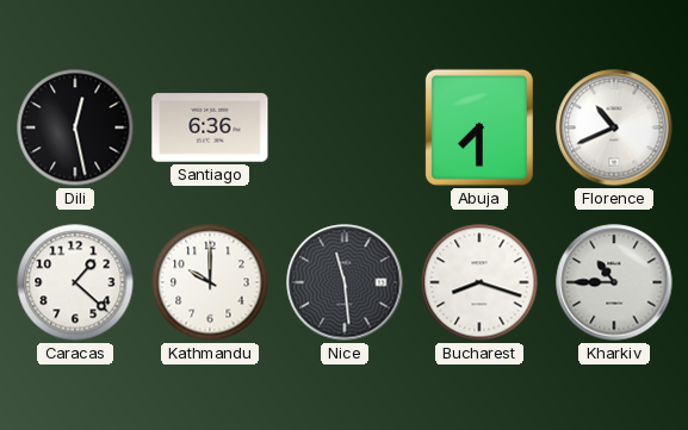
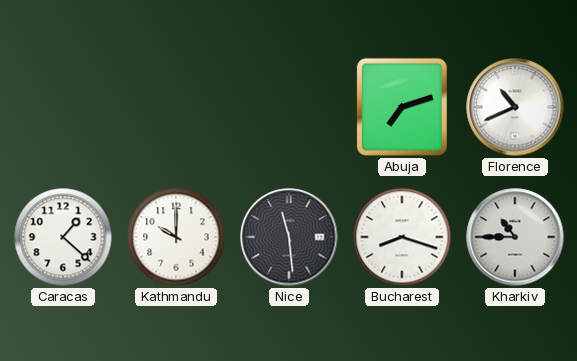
Dili: 12:28 -> none
Santiago: 6:36 -> none
Abuja: 7:30 -> 7:12
